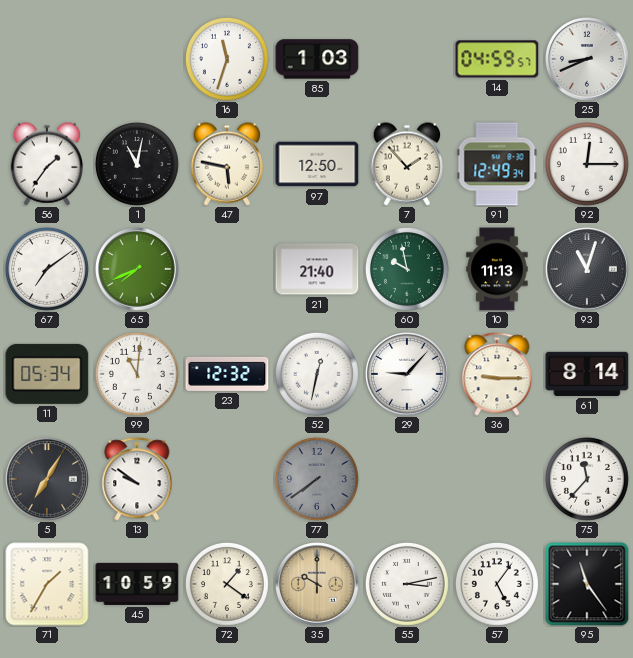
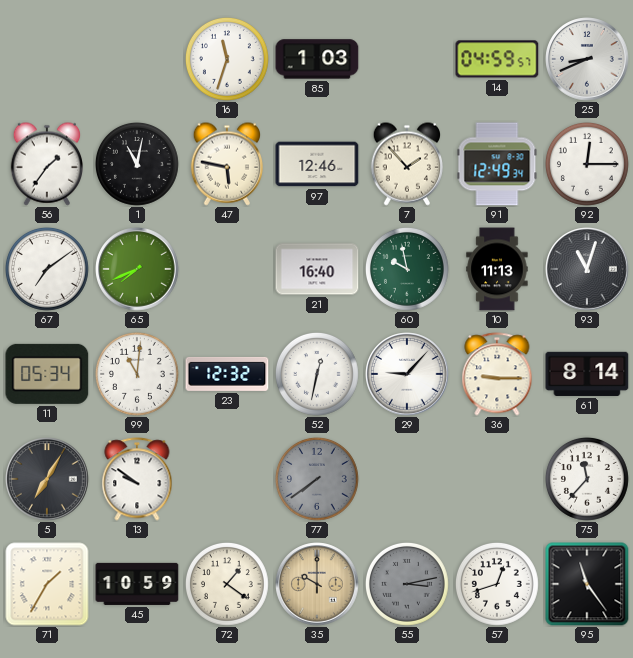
97: 12:50 -> 12:46
21: 21:40 -> 16:40
55 dial: white -> grey
57: 5:06 -> 12:42
